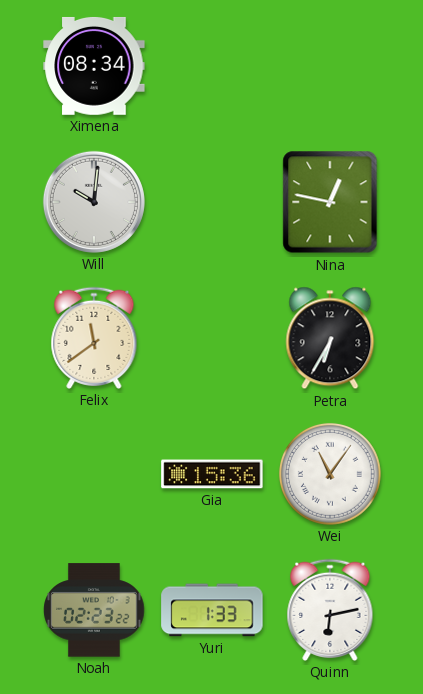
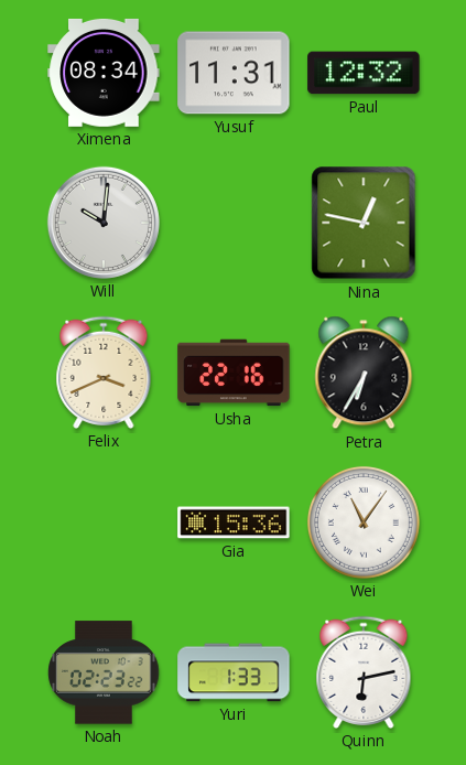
Yusuf: none -> 11:31
Paul: none -> 12:32
Felix: 11:39 -> 3:41
Usha: none -> 22:16
